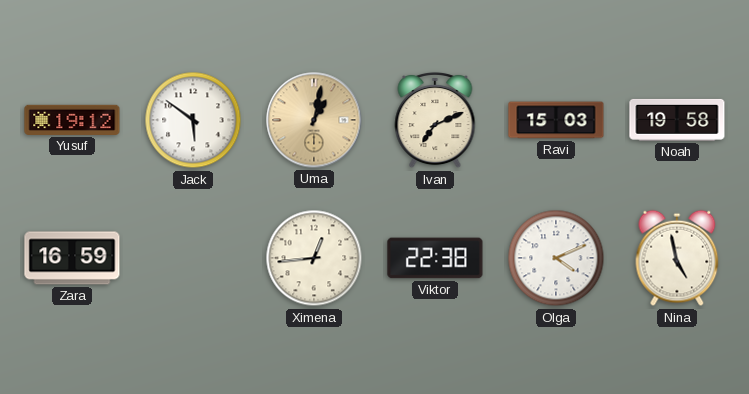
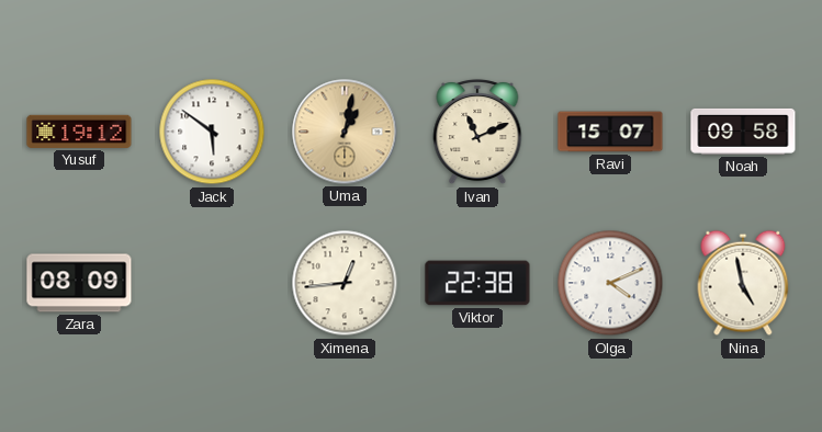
Ivan: 7:11 -> 11:11
Ravi: 15:03 -> 15:07
Noah: 19:58 -> 09:58
Zara: 16:59 -> 08:09
